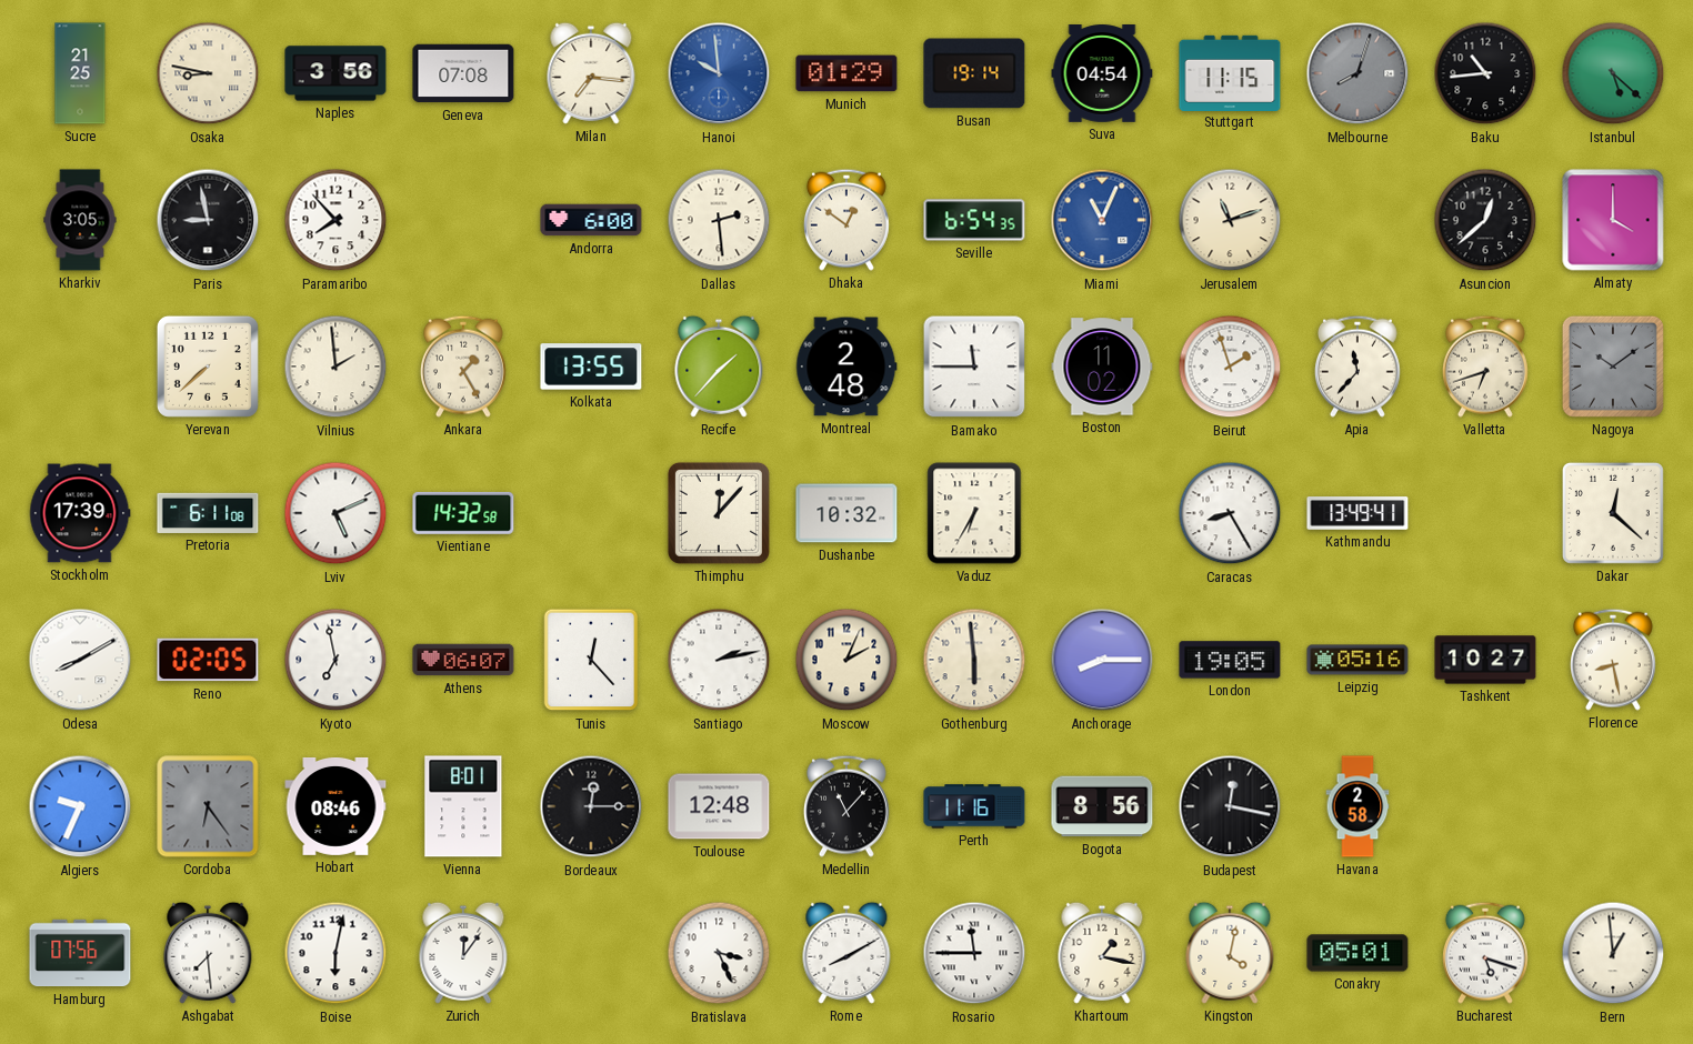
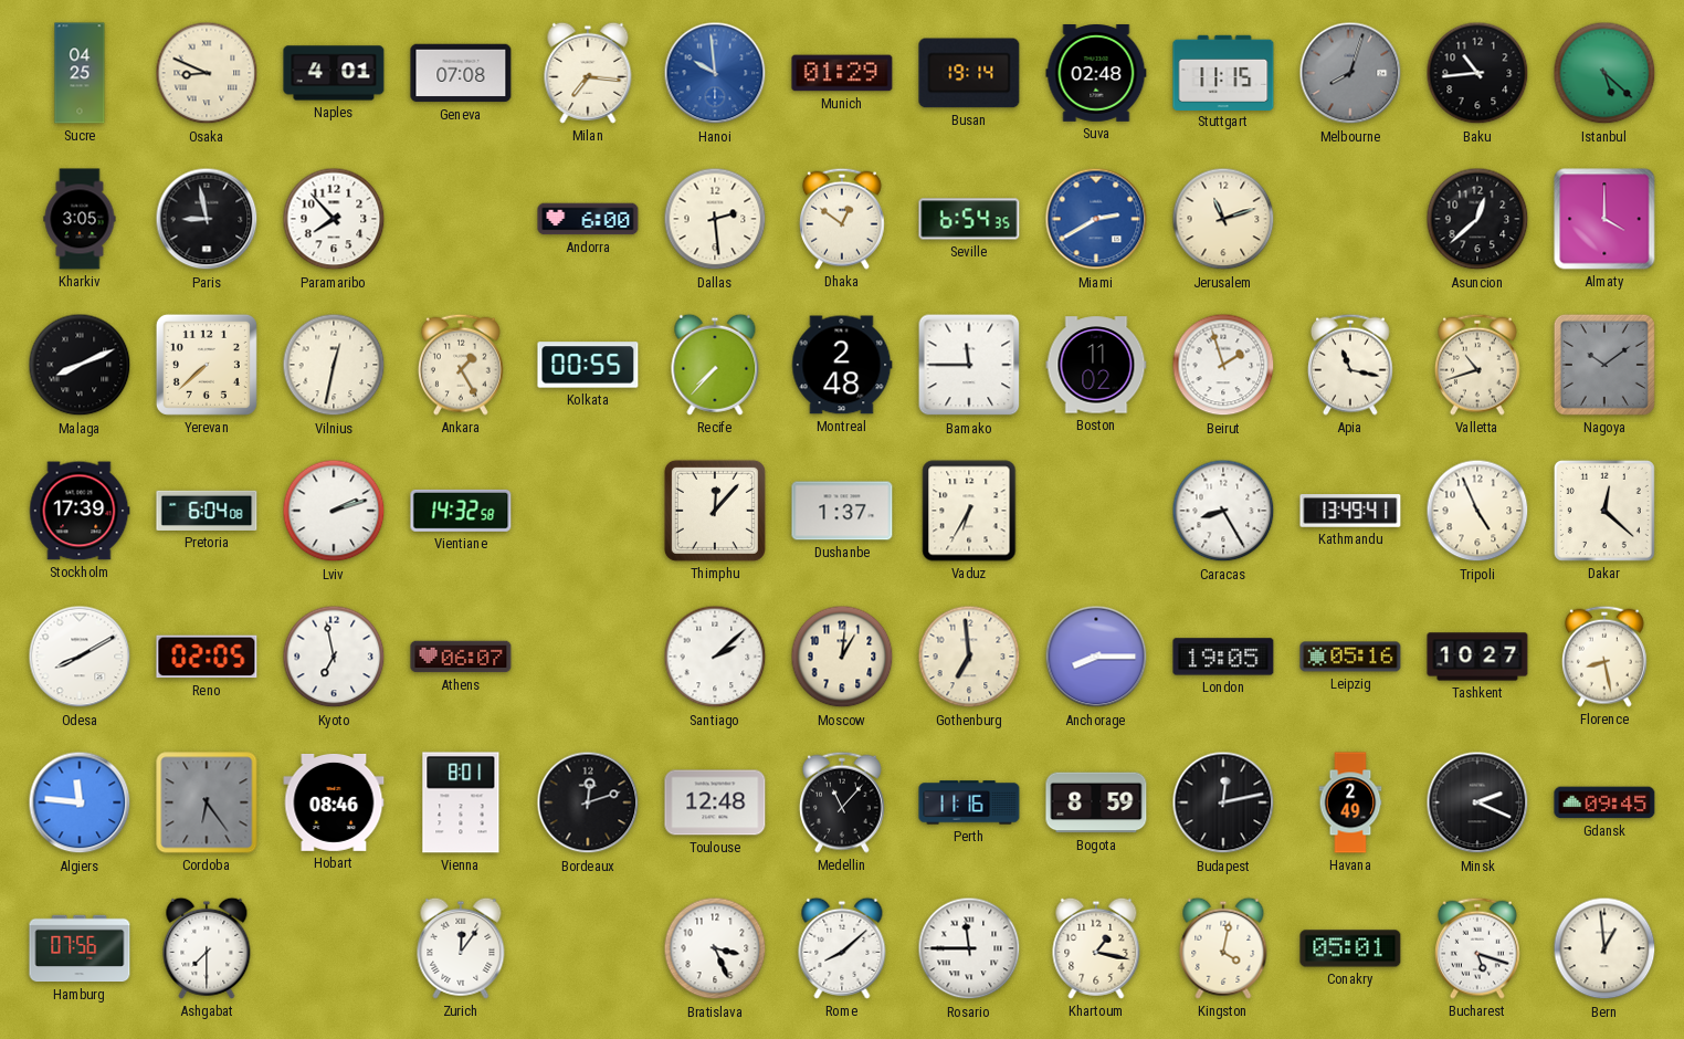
Sucre: 21:25 -> 04:25
Osaka: 8:47 -> 8:49
Naples: 3:56 -> 4:01
Suva: 04:54 -> 02:48
Miami: 11:04 -> 2:40
Malaga: none -> 8:11
Vilnius: 1:59 -> 12:32
Kolkata: 13:55 -> 00:55
Recife: 1:37 -> 7:37
Apia: 11:37 -> 11:17
Valletta: 6:42 -> 10:42
Pretoria: 6:11 -> 6:04
Lviv: 5:11 -> 2:12
Dushanbe: 10:32 -> 1:37
Tripoli: none -> 4:56
Tunis: 12:23 -> none
Santiago: 2:13 -> 2:08
Moscow: 2:04 -> 1:01
Gothenburg: 5:59 -> 6:59
Algiers: 9:34 -> 11:46
Bordeaux: 12:15 -> 12:12
Bogota: 8:56 -> 8:59
Budapest: 12:17 -> 12:13
Havana: 2:58 -> 2:49
Minsk: none -> 2:19
Gdansk: none -> 09:45
Ashgabat: 7:29 -> 7:30
Boise: 6:02 -> none
Rome: 8:10 -> 8:08
